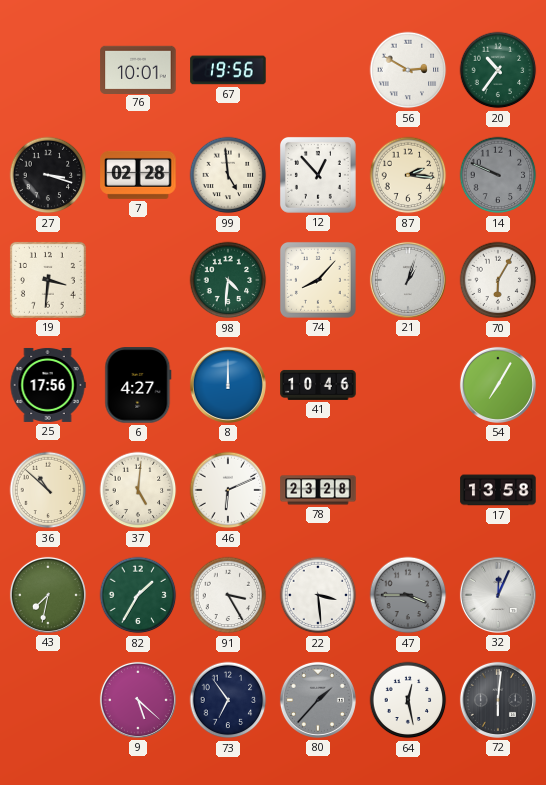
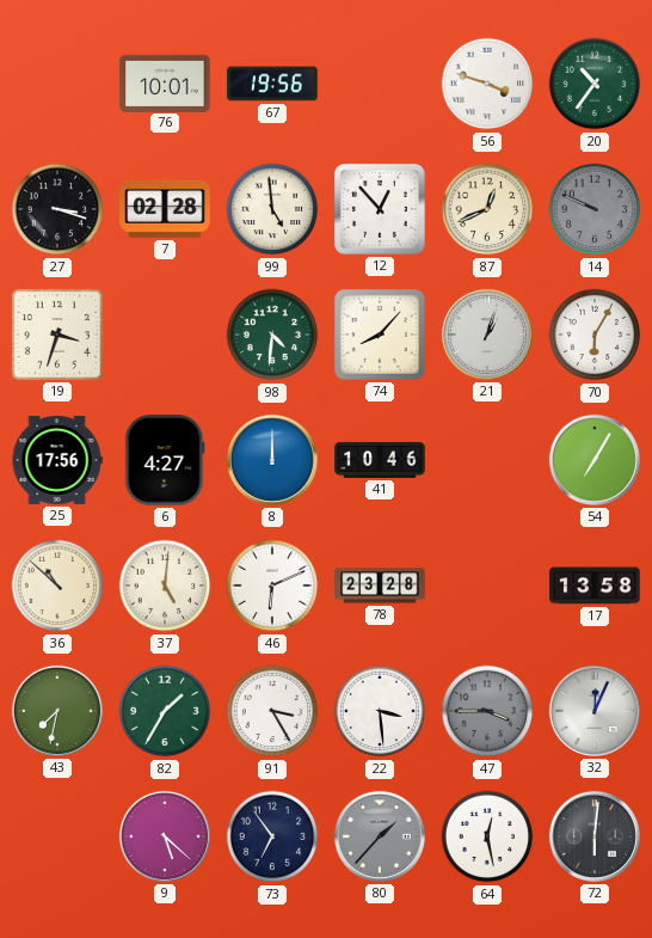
56: 2:50 -> 3:48
87: 2:16 -> 12:41
19: 3:31 -> 3:33
